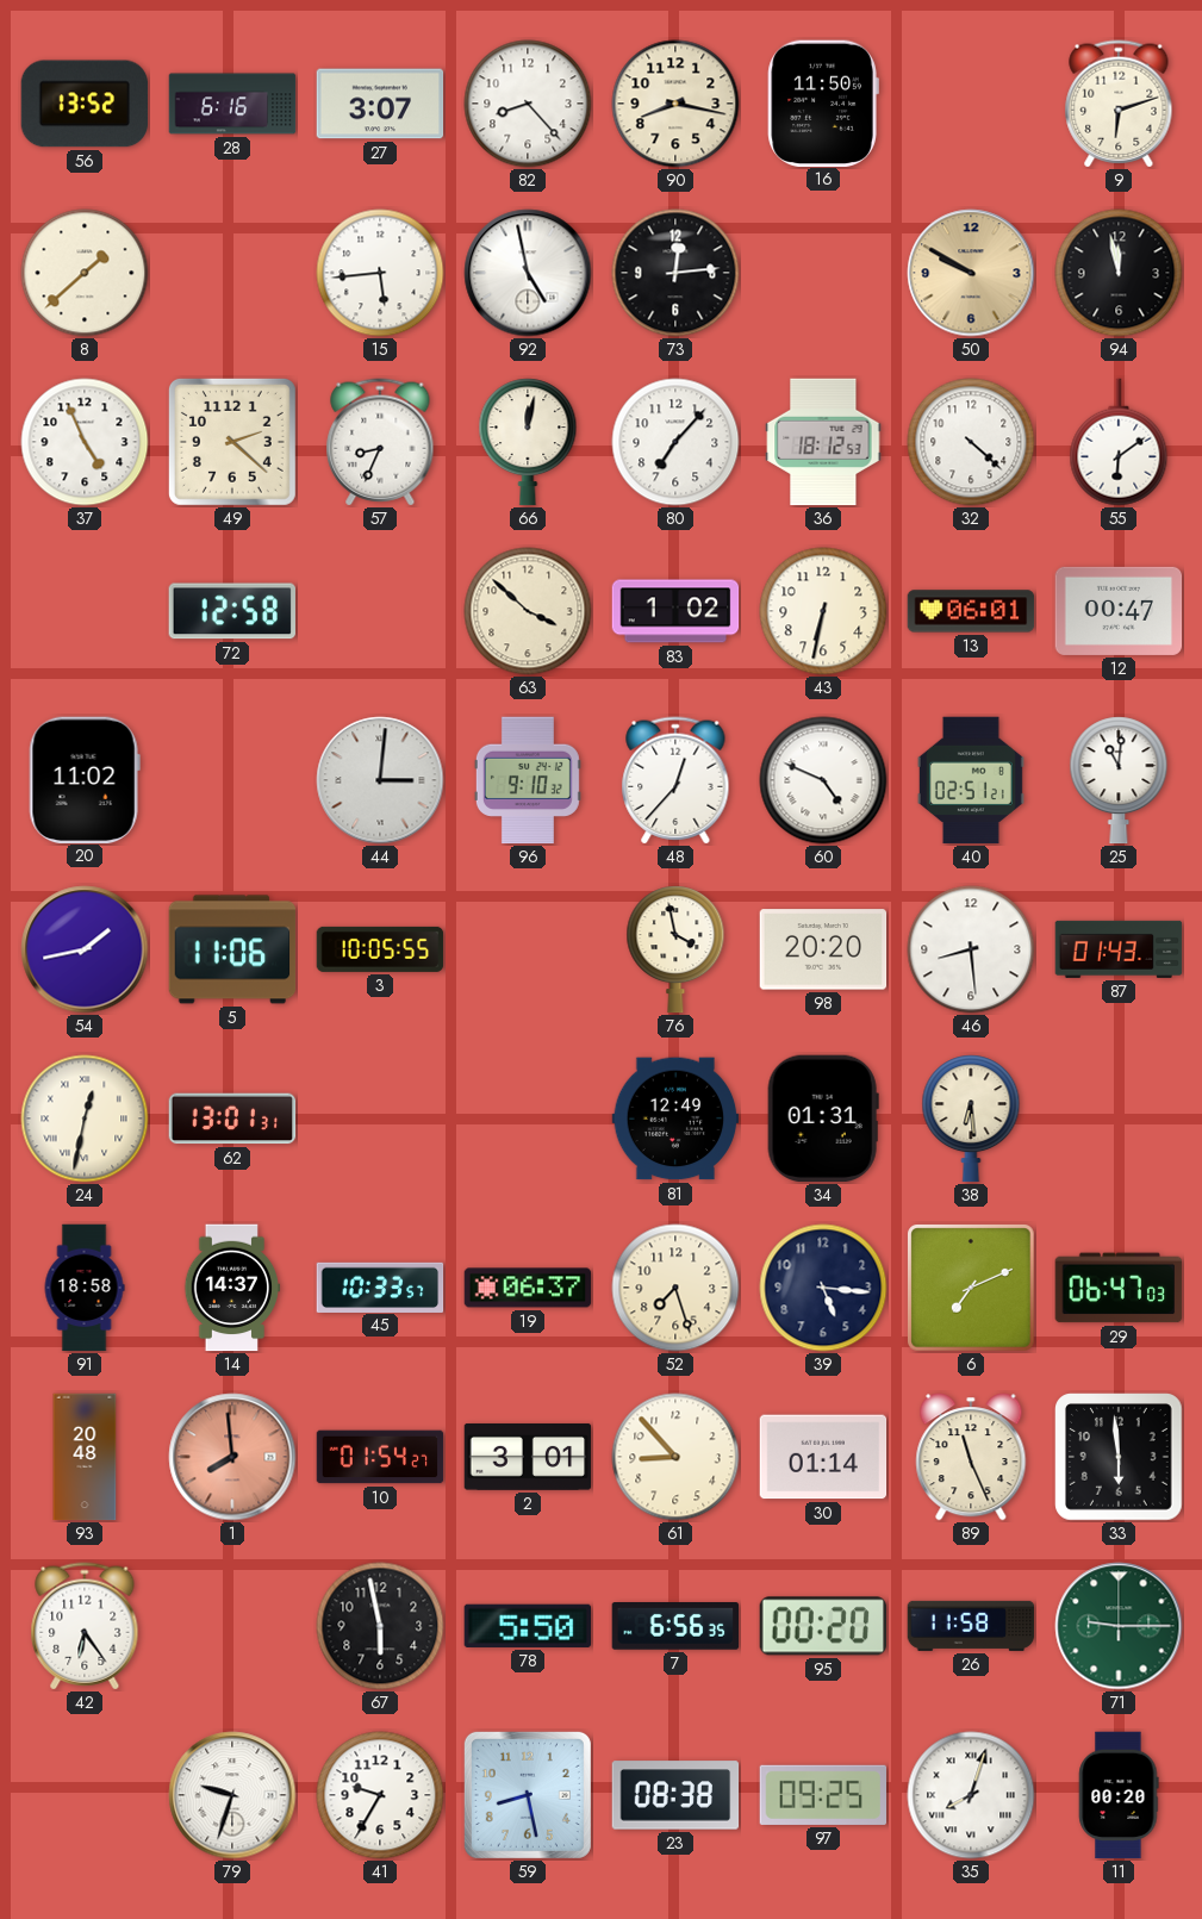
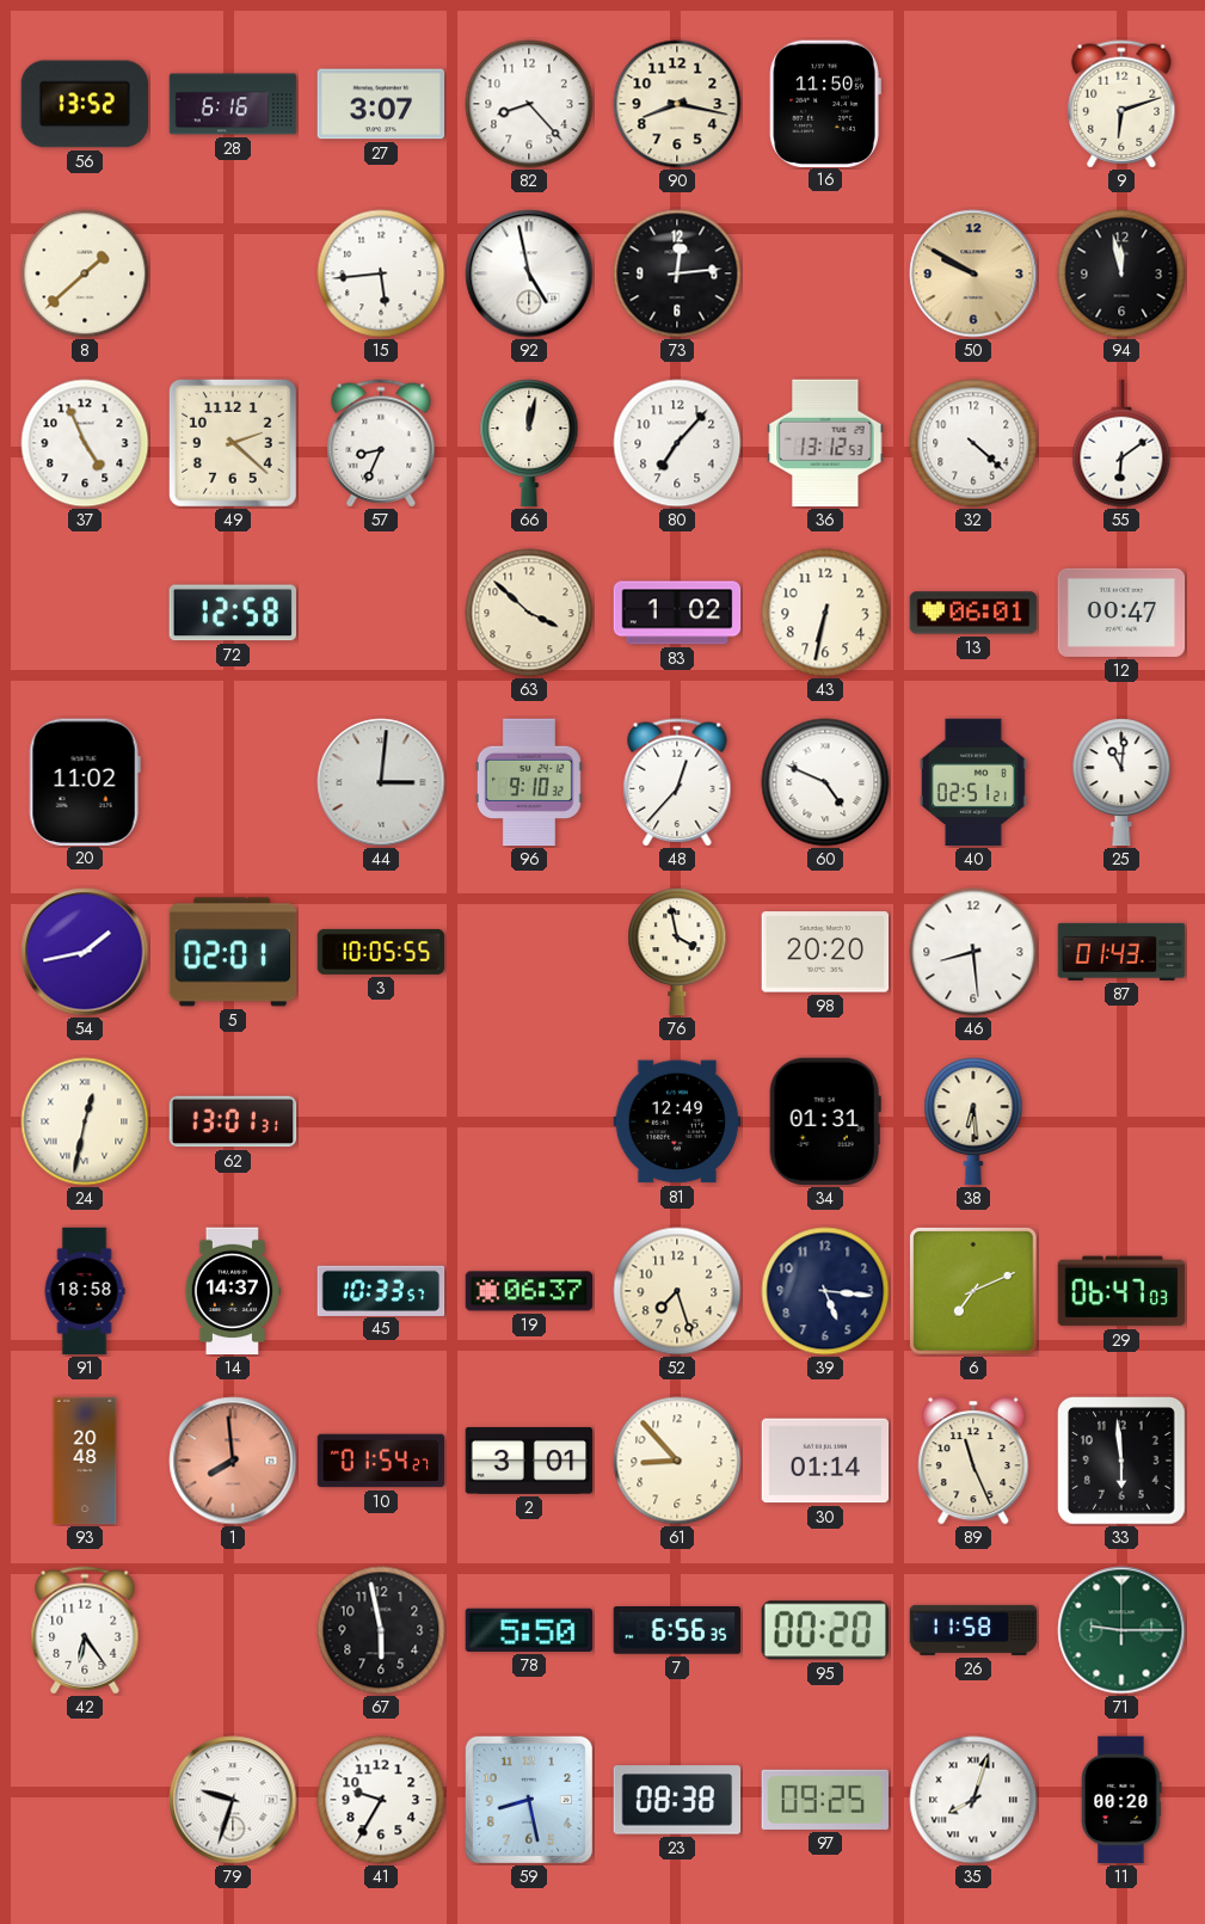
36: 18:12 -> 13:12
5: 11:06 -> 02:01
